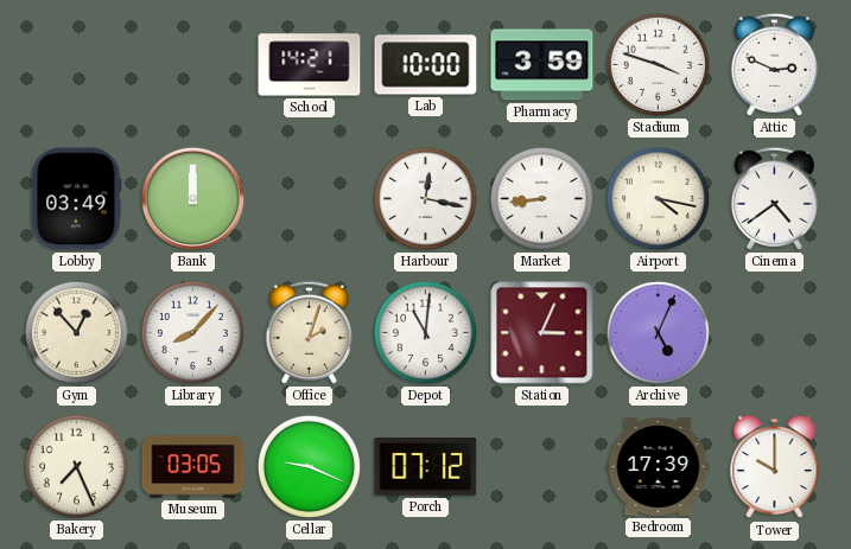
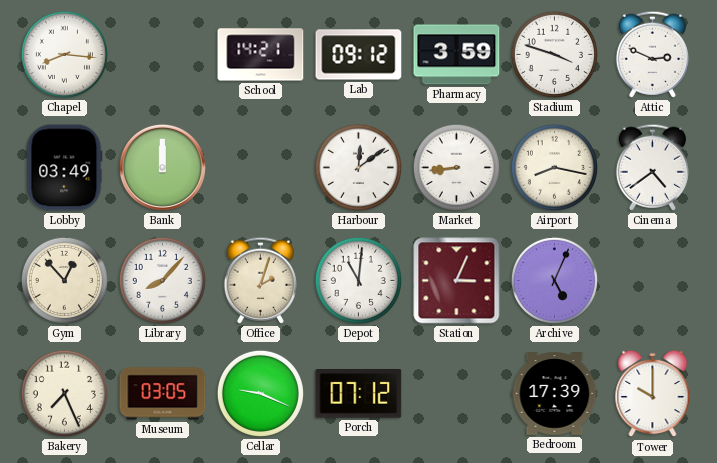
Chapel: none -> 8:16
Lab: 10:00 -> 09:12
Harbour: 12:17 -> 12:09
Airport: 4:17 -> 8:17
